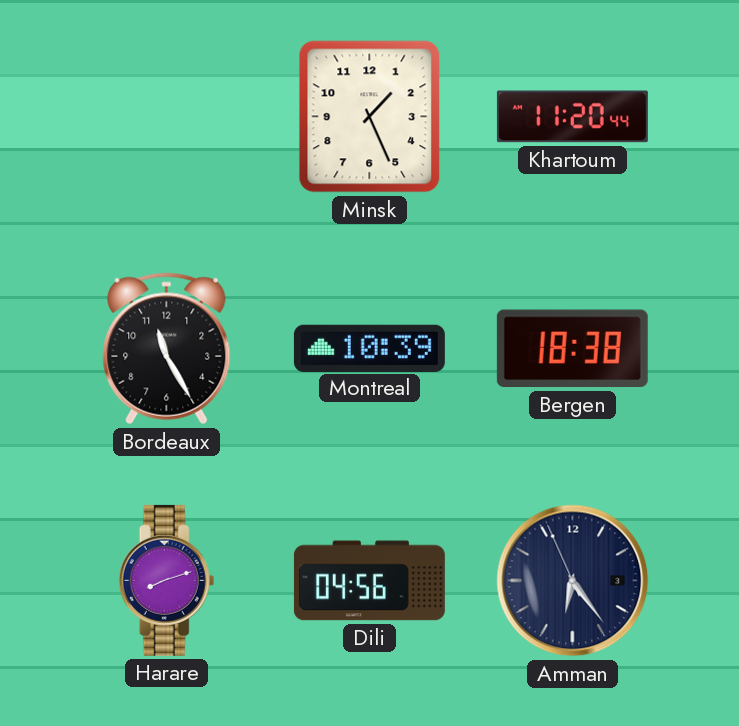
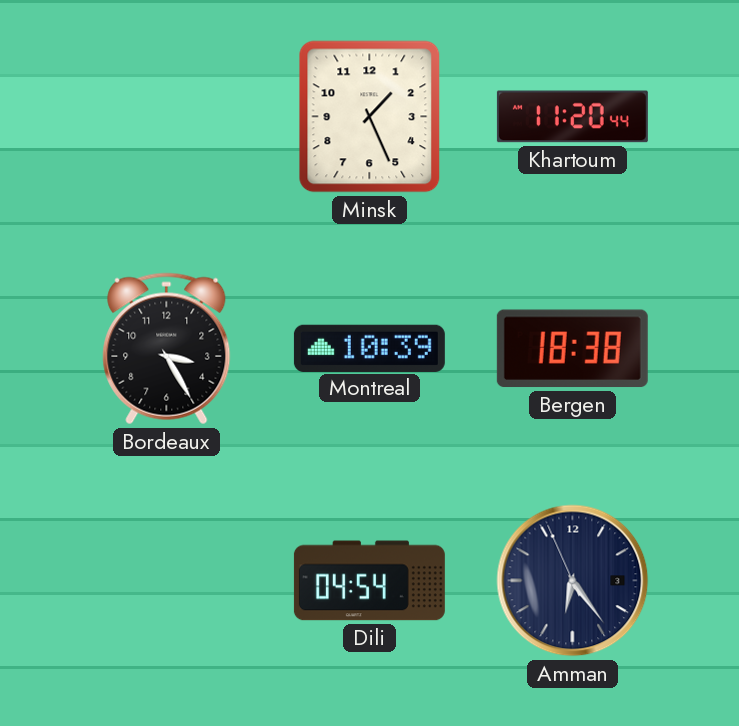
Bordeaux: 11:25 -> 3:25
Harare: 8:12 -> none
Dili: 04:56 -> 04:54
